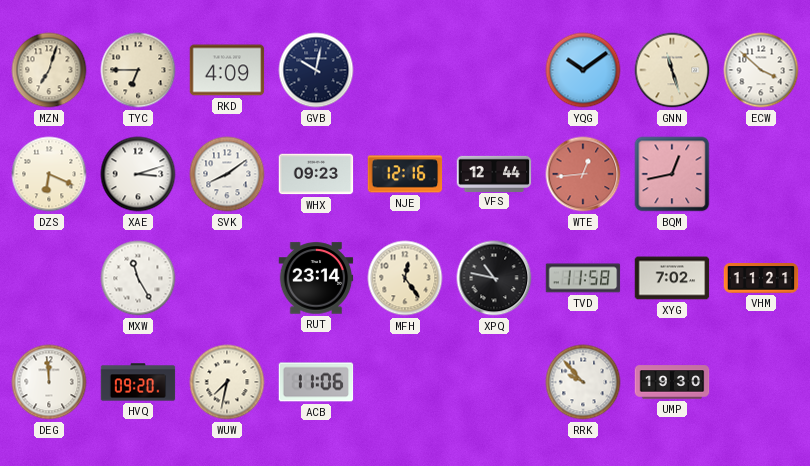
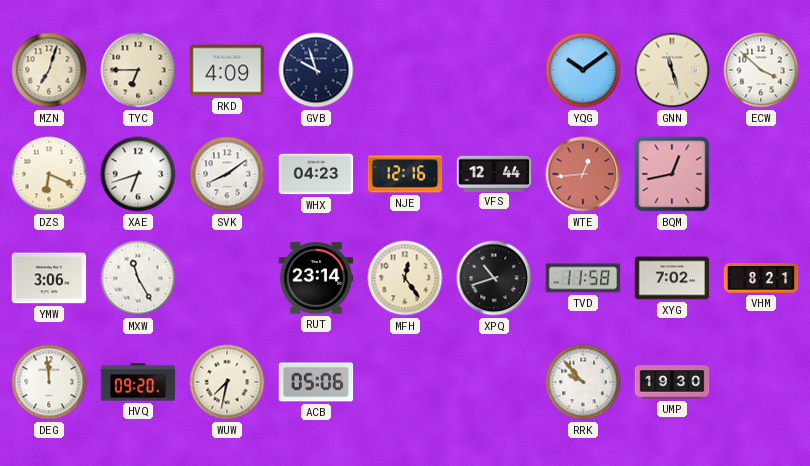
GVB: 10:02 -> 9:57
XAE: 3:12 -> 6:42
WHX: 09:23 -> 04:23
YMW: none -> 3:06
XPQ: 10:47 -> 10:42
VHM: 11:21 -> 8:21
ACB: 11:06 -> 05:06
